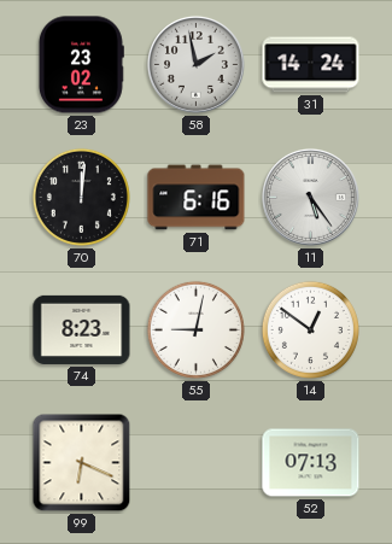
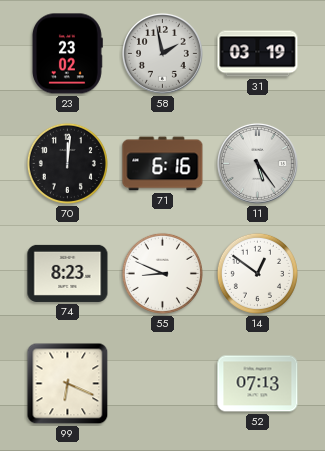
31: 14:24 -> 03:19
55: 9:02 -> 8:49
